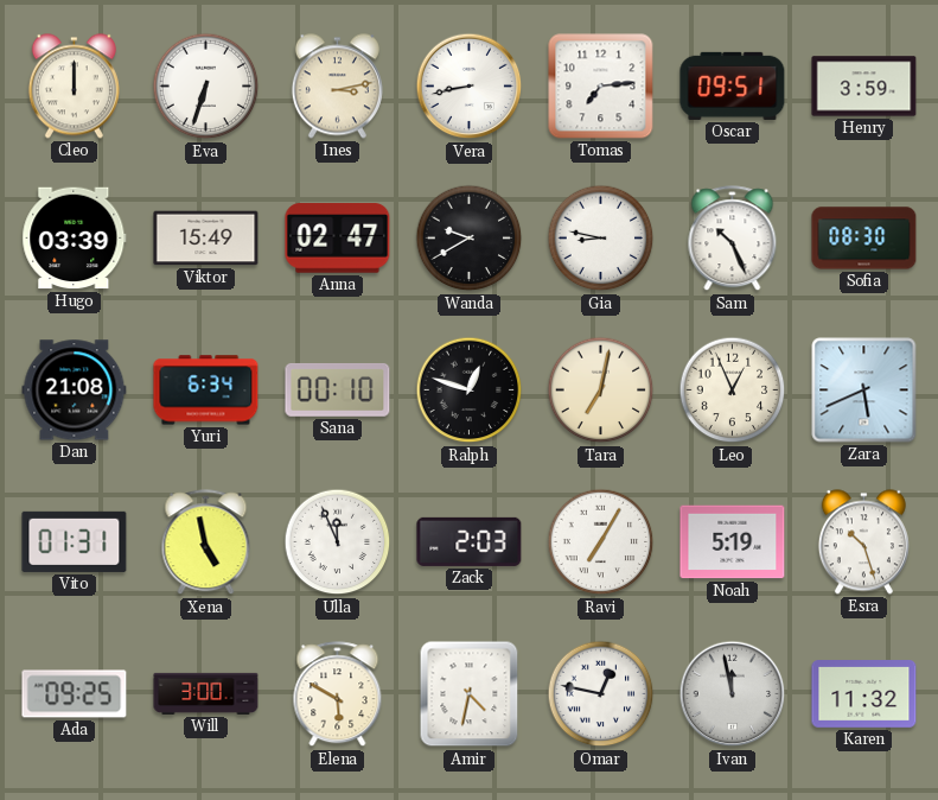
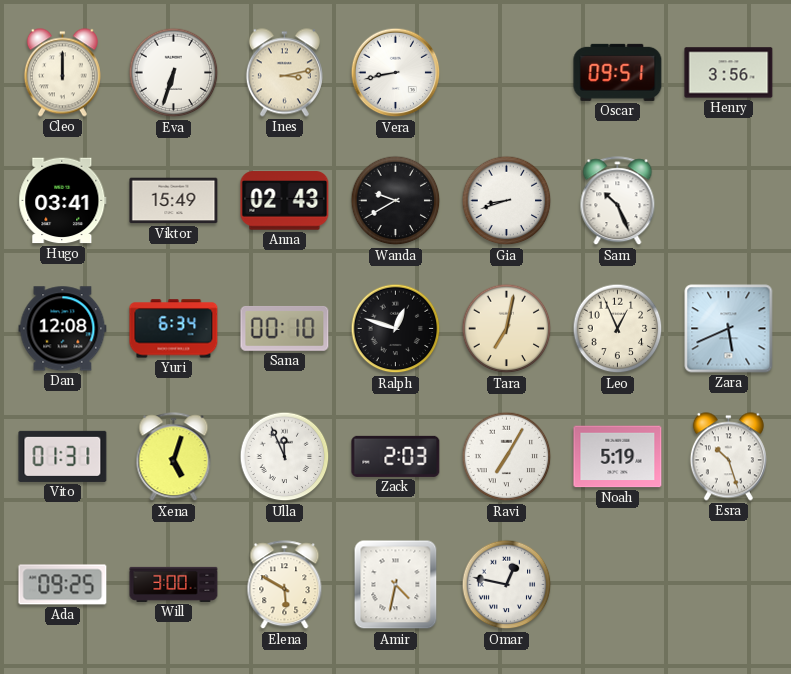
Tomas: 7:14 -> none
Henry: 3:59 -> 3:56
Hugo: 03:39 -> 03:41
Anna: 02:47 -> 02:43
Gia: 8:47 -> 8:42
Sofia: 08:30 -> none
Dan: 21:08 -> 12:08
Xena: 4:58 -> 5:03
Ivan: 11:58 -> none
Karen: 11:32 -> none
